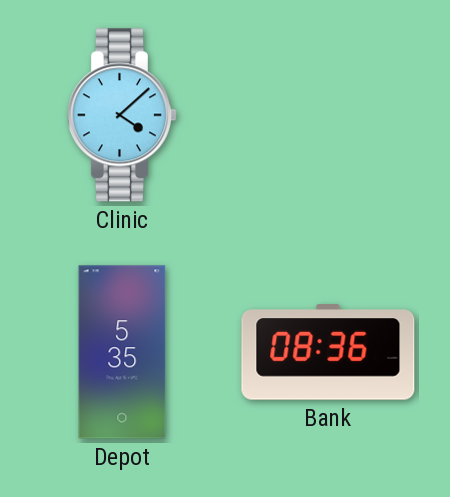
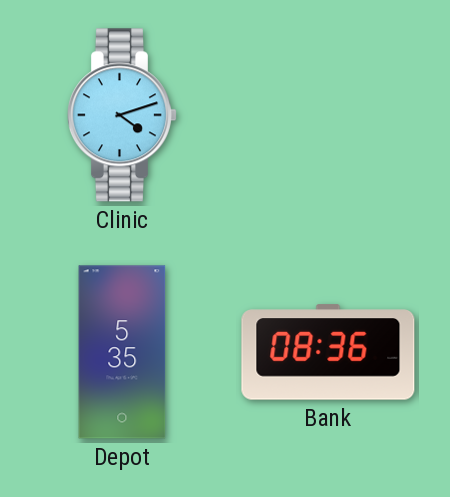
Clinic: 4:08 -> 4:12
